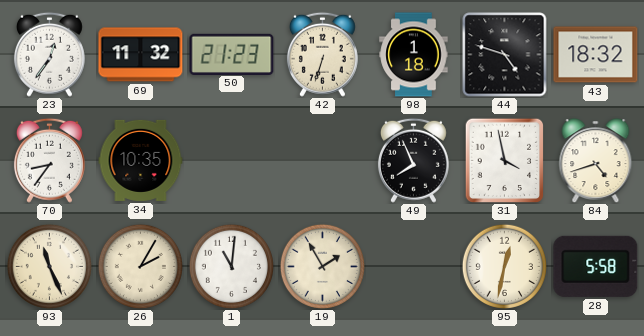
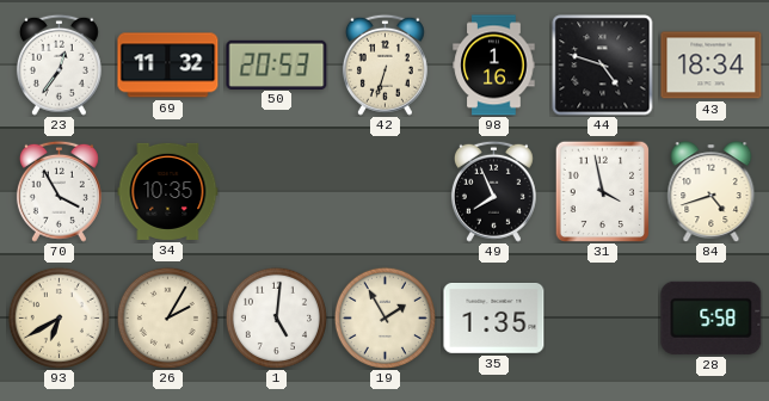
50: 21:23 -> 20:53
98: 1:18 -> 1:16
43: 18:32 -> 18:34
70: 8:36 -> 3:55
93: 11:26 -> 6:40
1: 11:01 -> 5:01
35: none -> 1:35
95: 12:32 -> none
